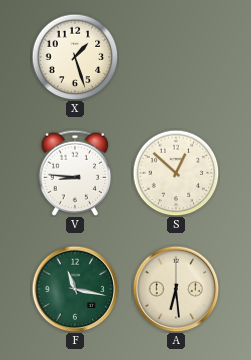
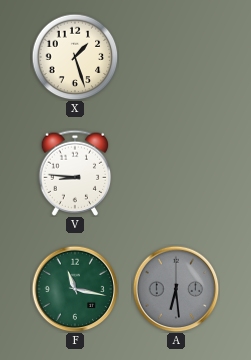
S: 12:52 -> none
A dial: cream -> grey
